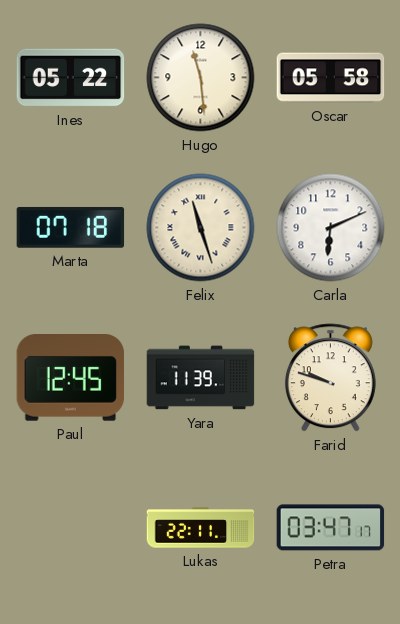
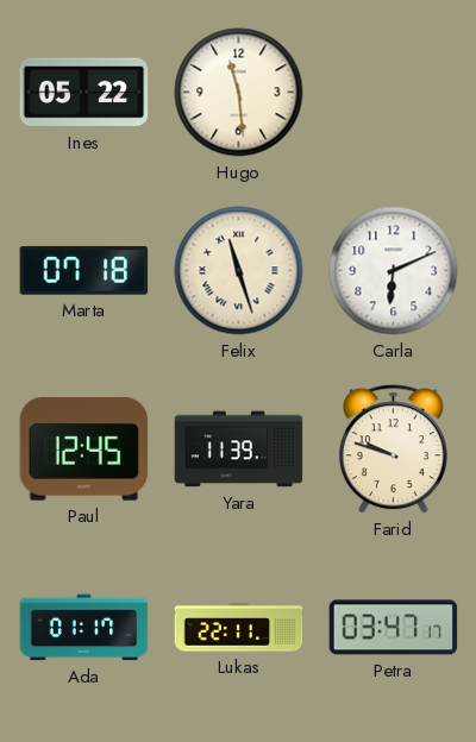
Oscar: 05:58 -> none
Ada: none -> 01:17
